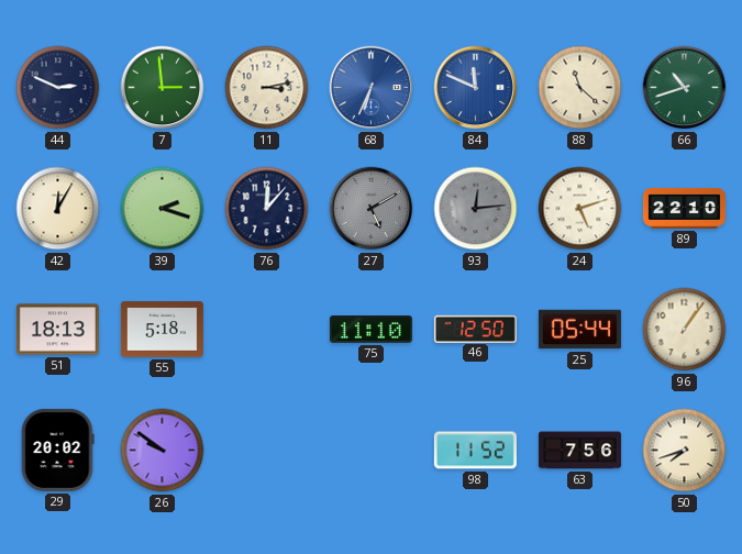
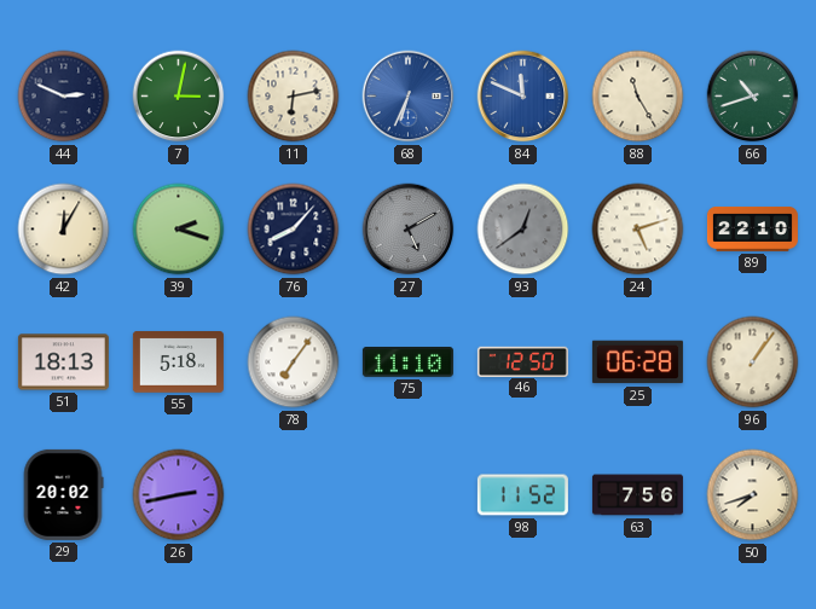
7: 2:59 -> 3:02
11: 3:13 -> 6:13
88: 11:22 -> 11:25
76: 12:07 -> 8:07
93: 12:14 -> 12:39
78: none -> 7:06
25: 05:44 -> 06:28
26: 9:51 -> 2:43
